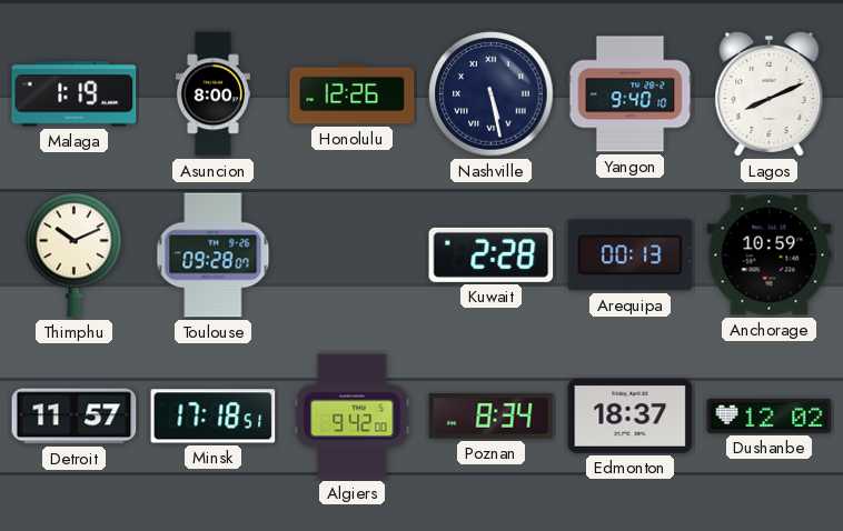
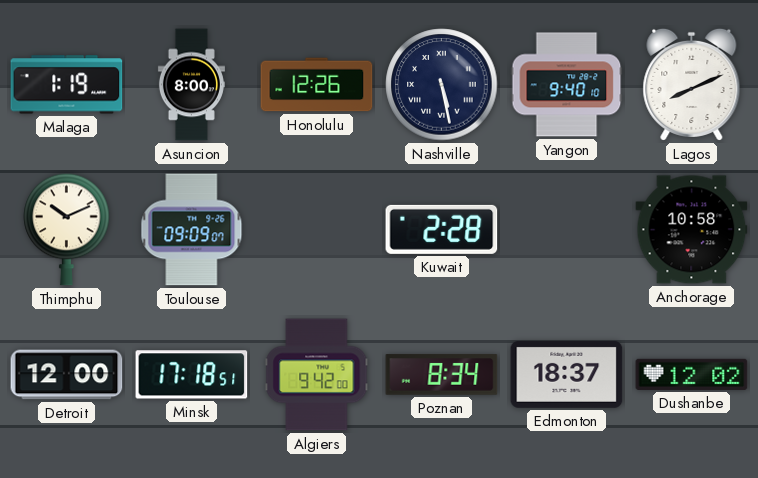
Toulouse: 09:28 -> 09:09
Arequipa: 00:13 -> none
Anchorage: 10:59 -> 10:58
Detroit: 11:57 -> 12:00
